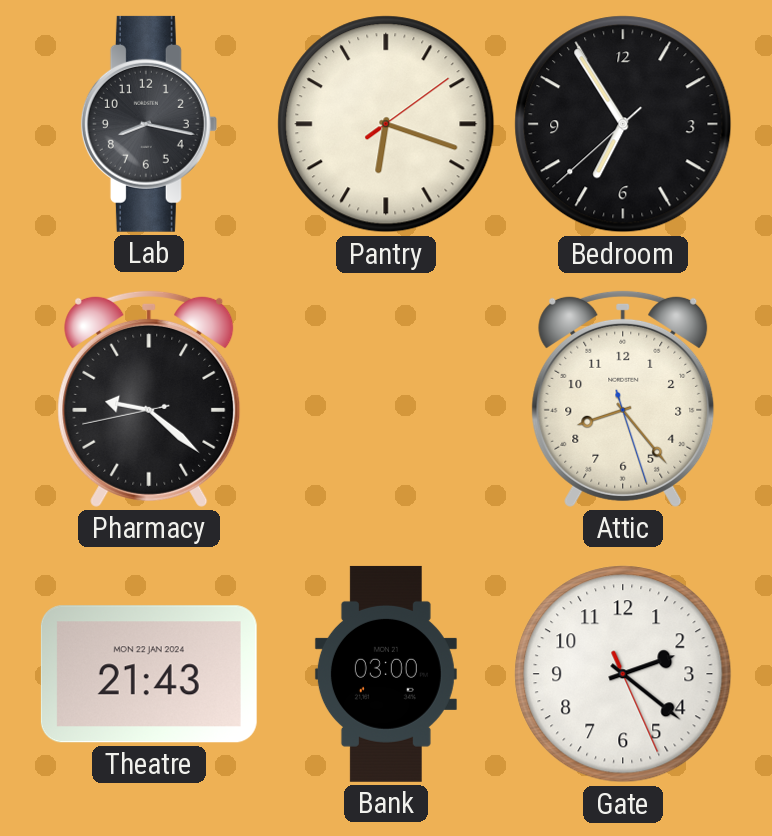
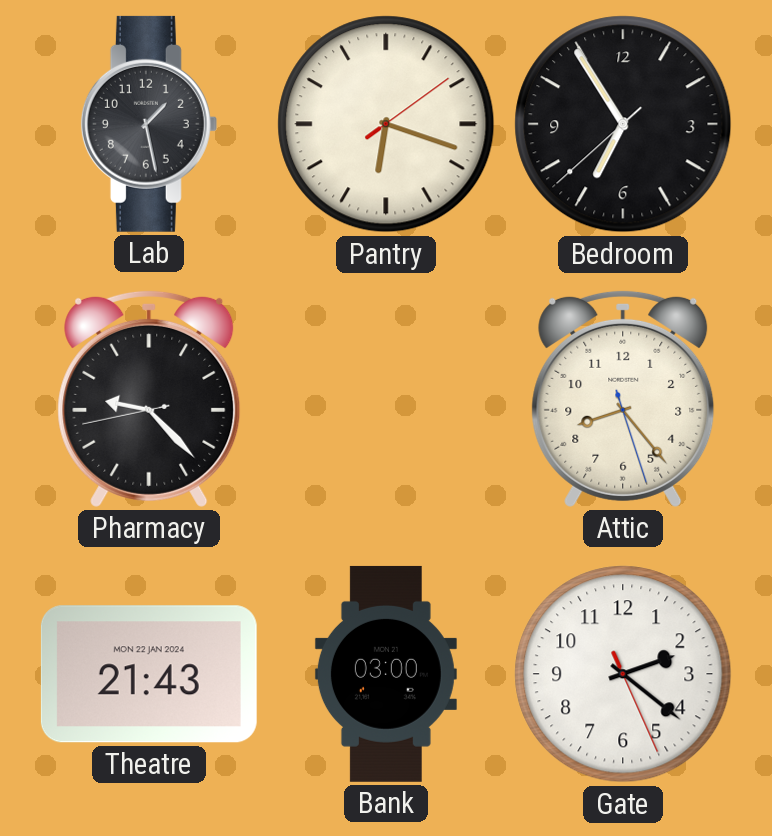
Lab: 8:17 -> 1:28
Pharmacy: 9:21 -> 9:22
